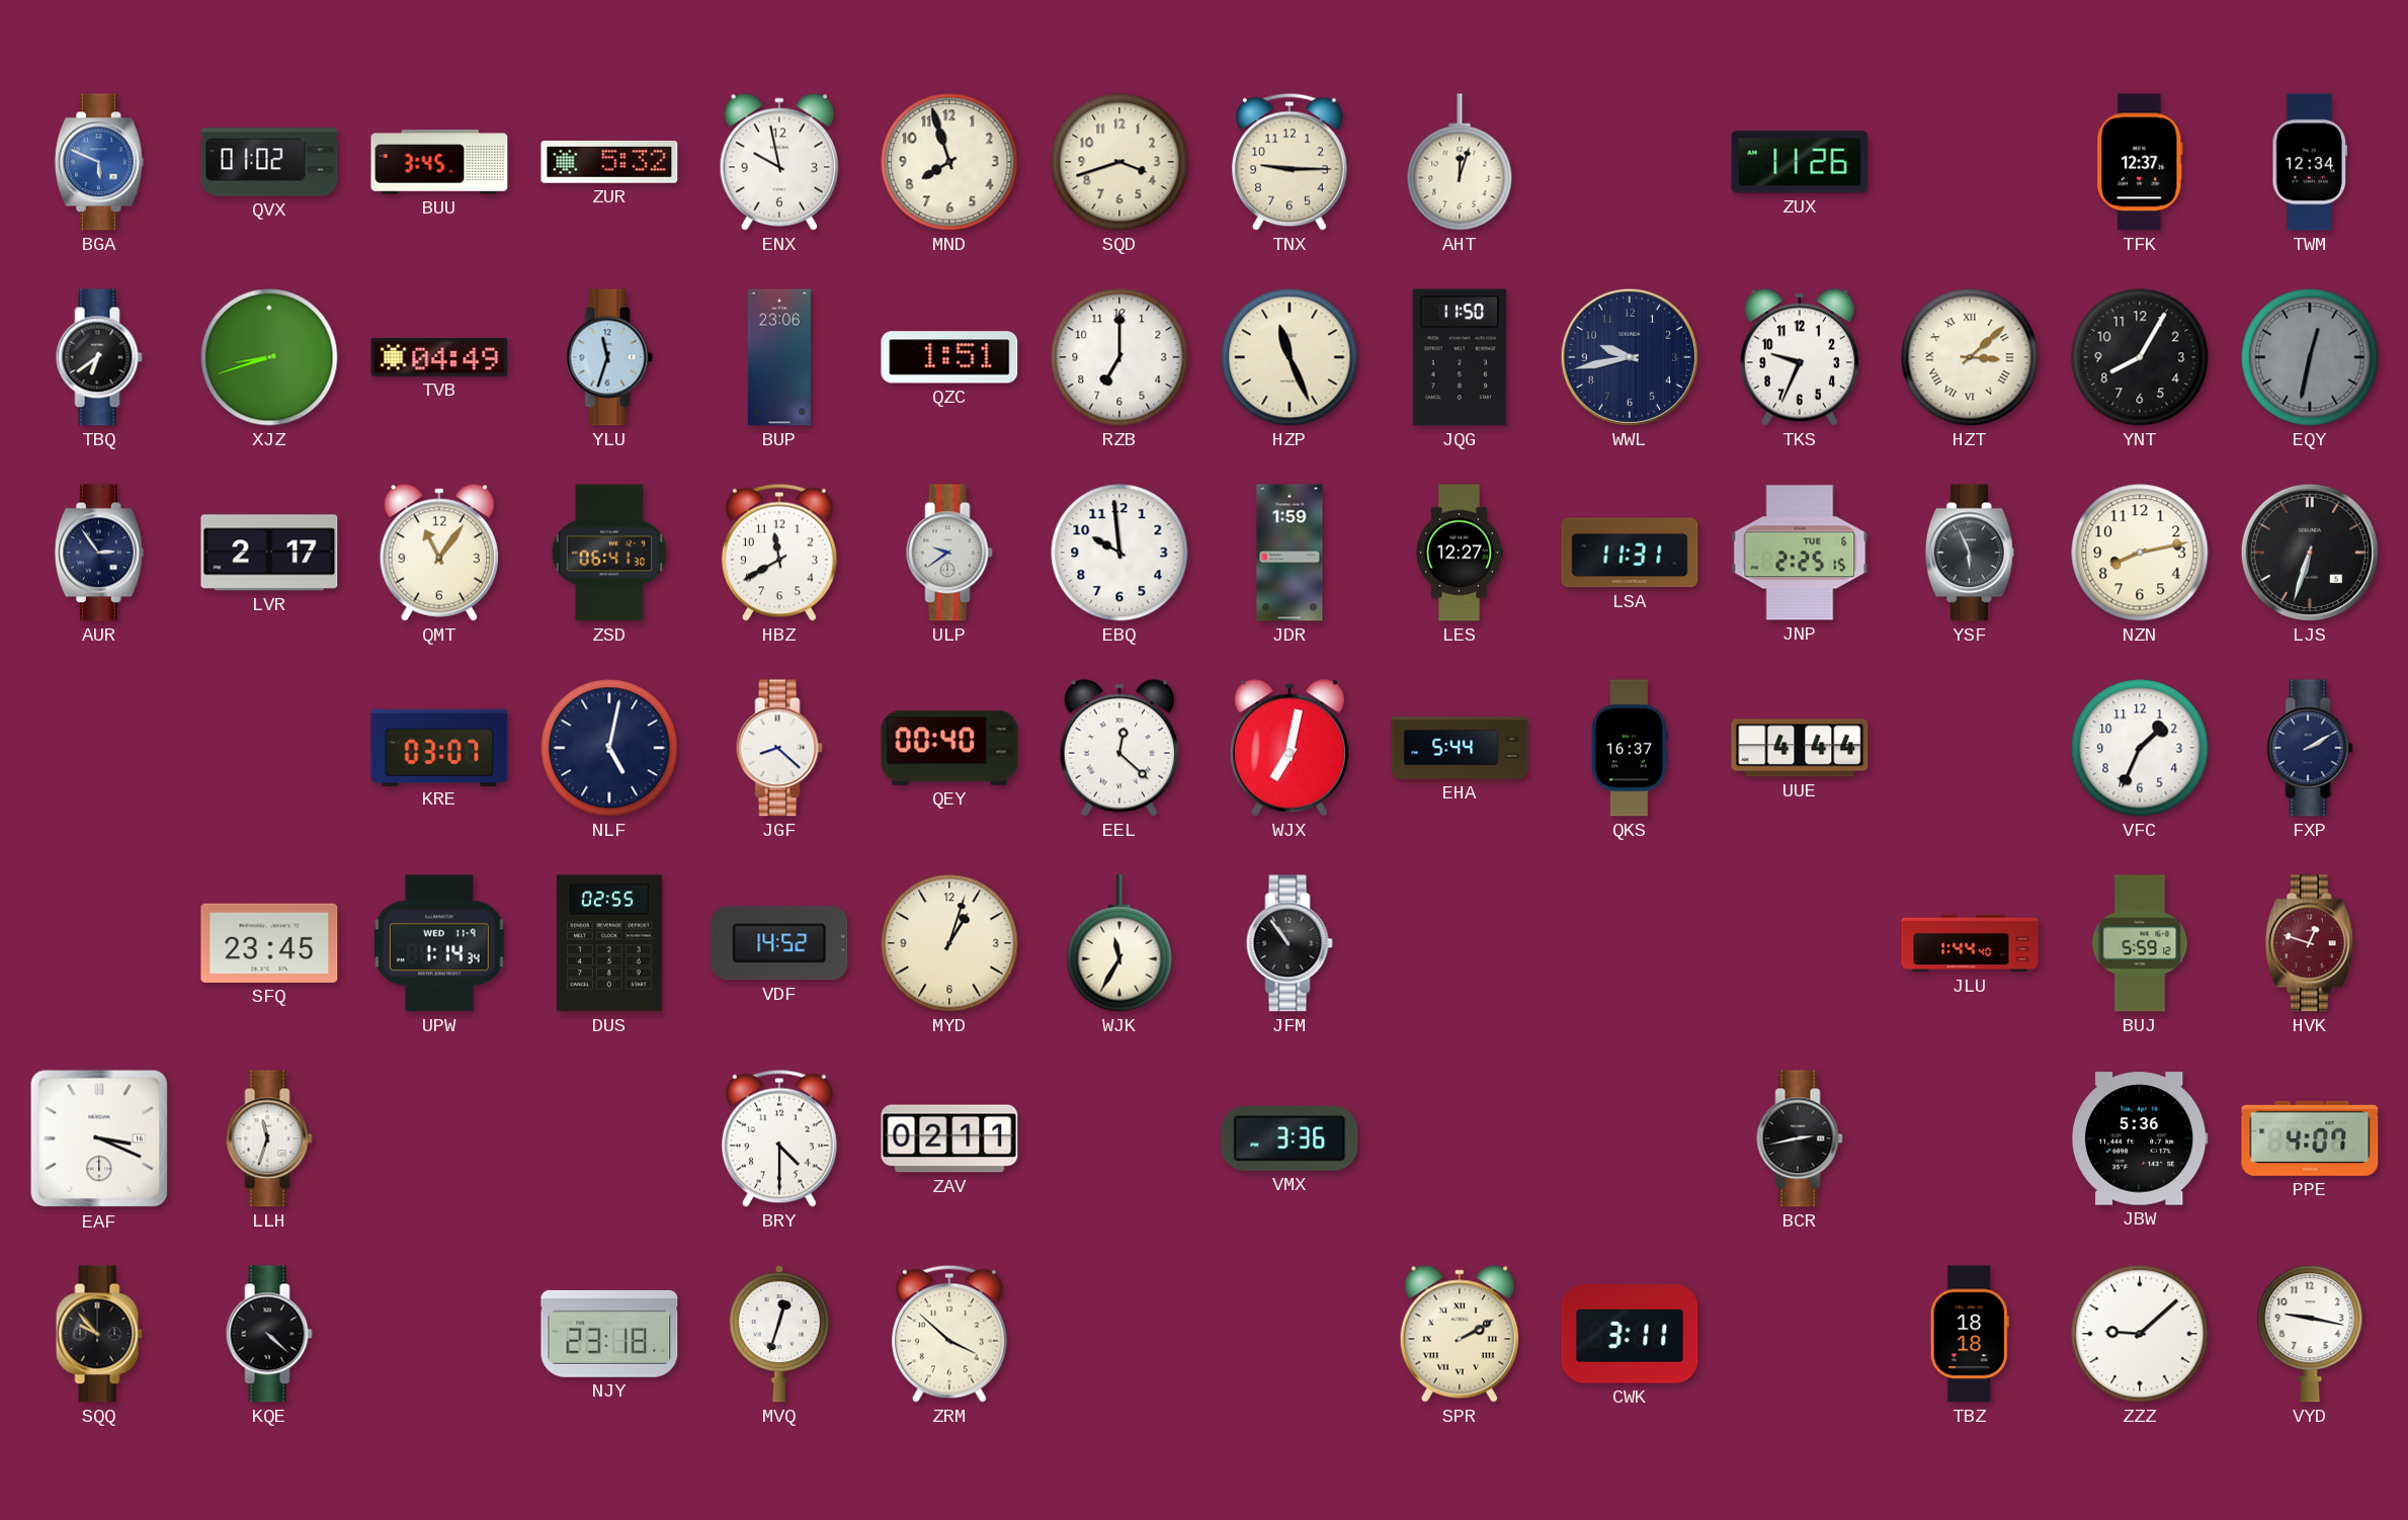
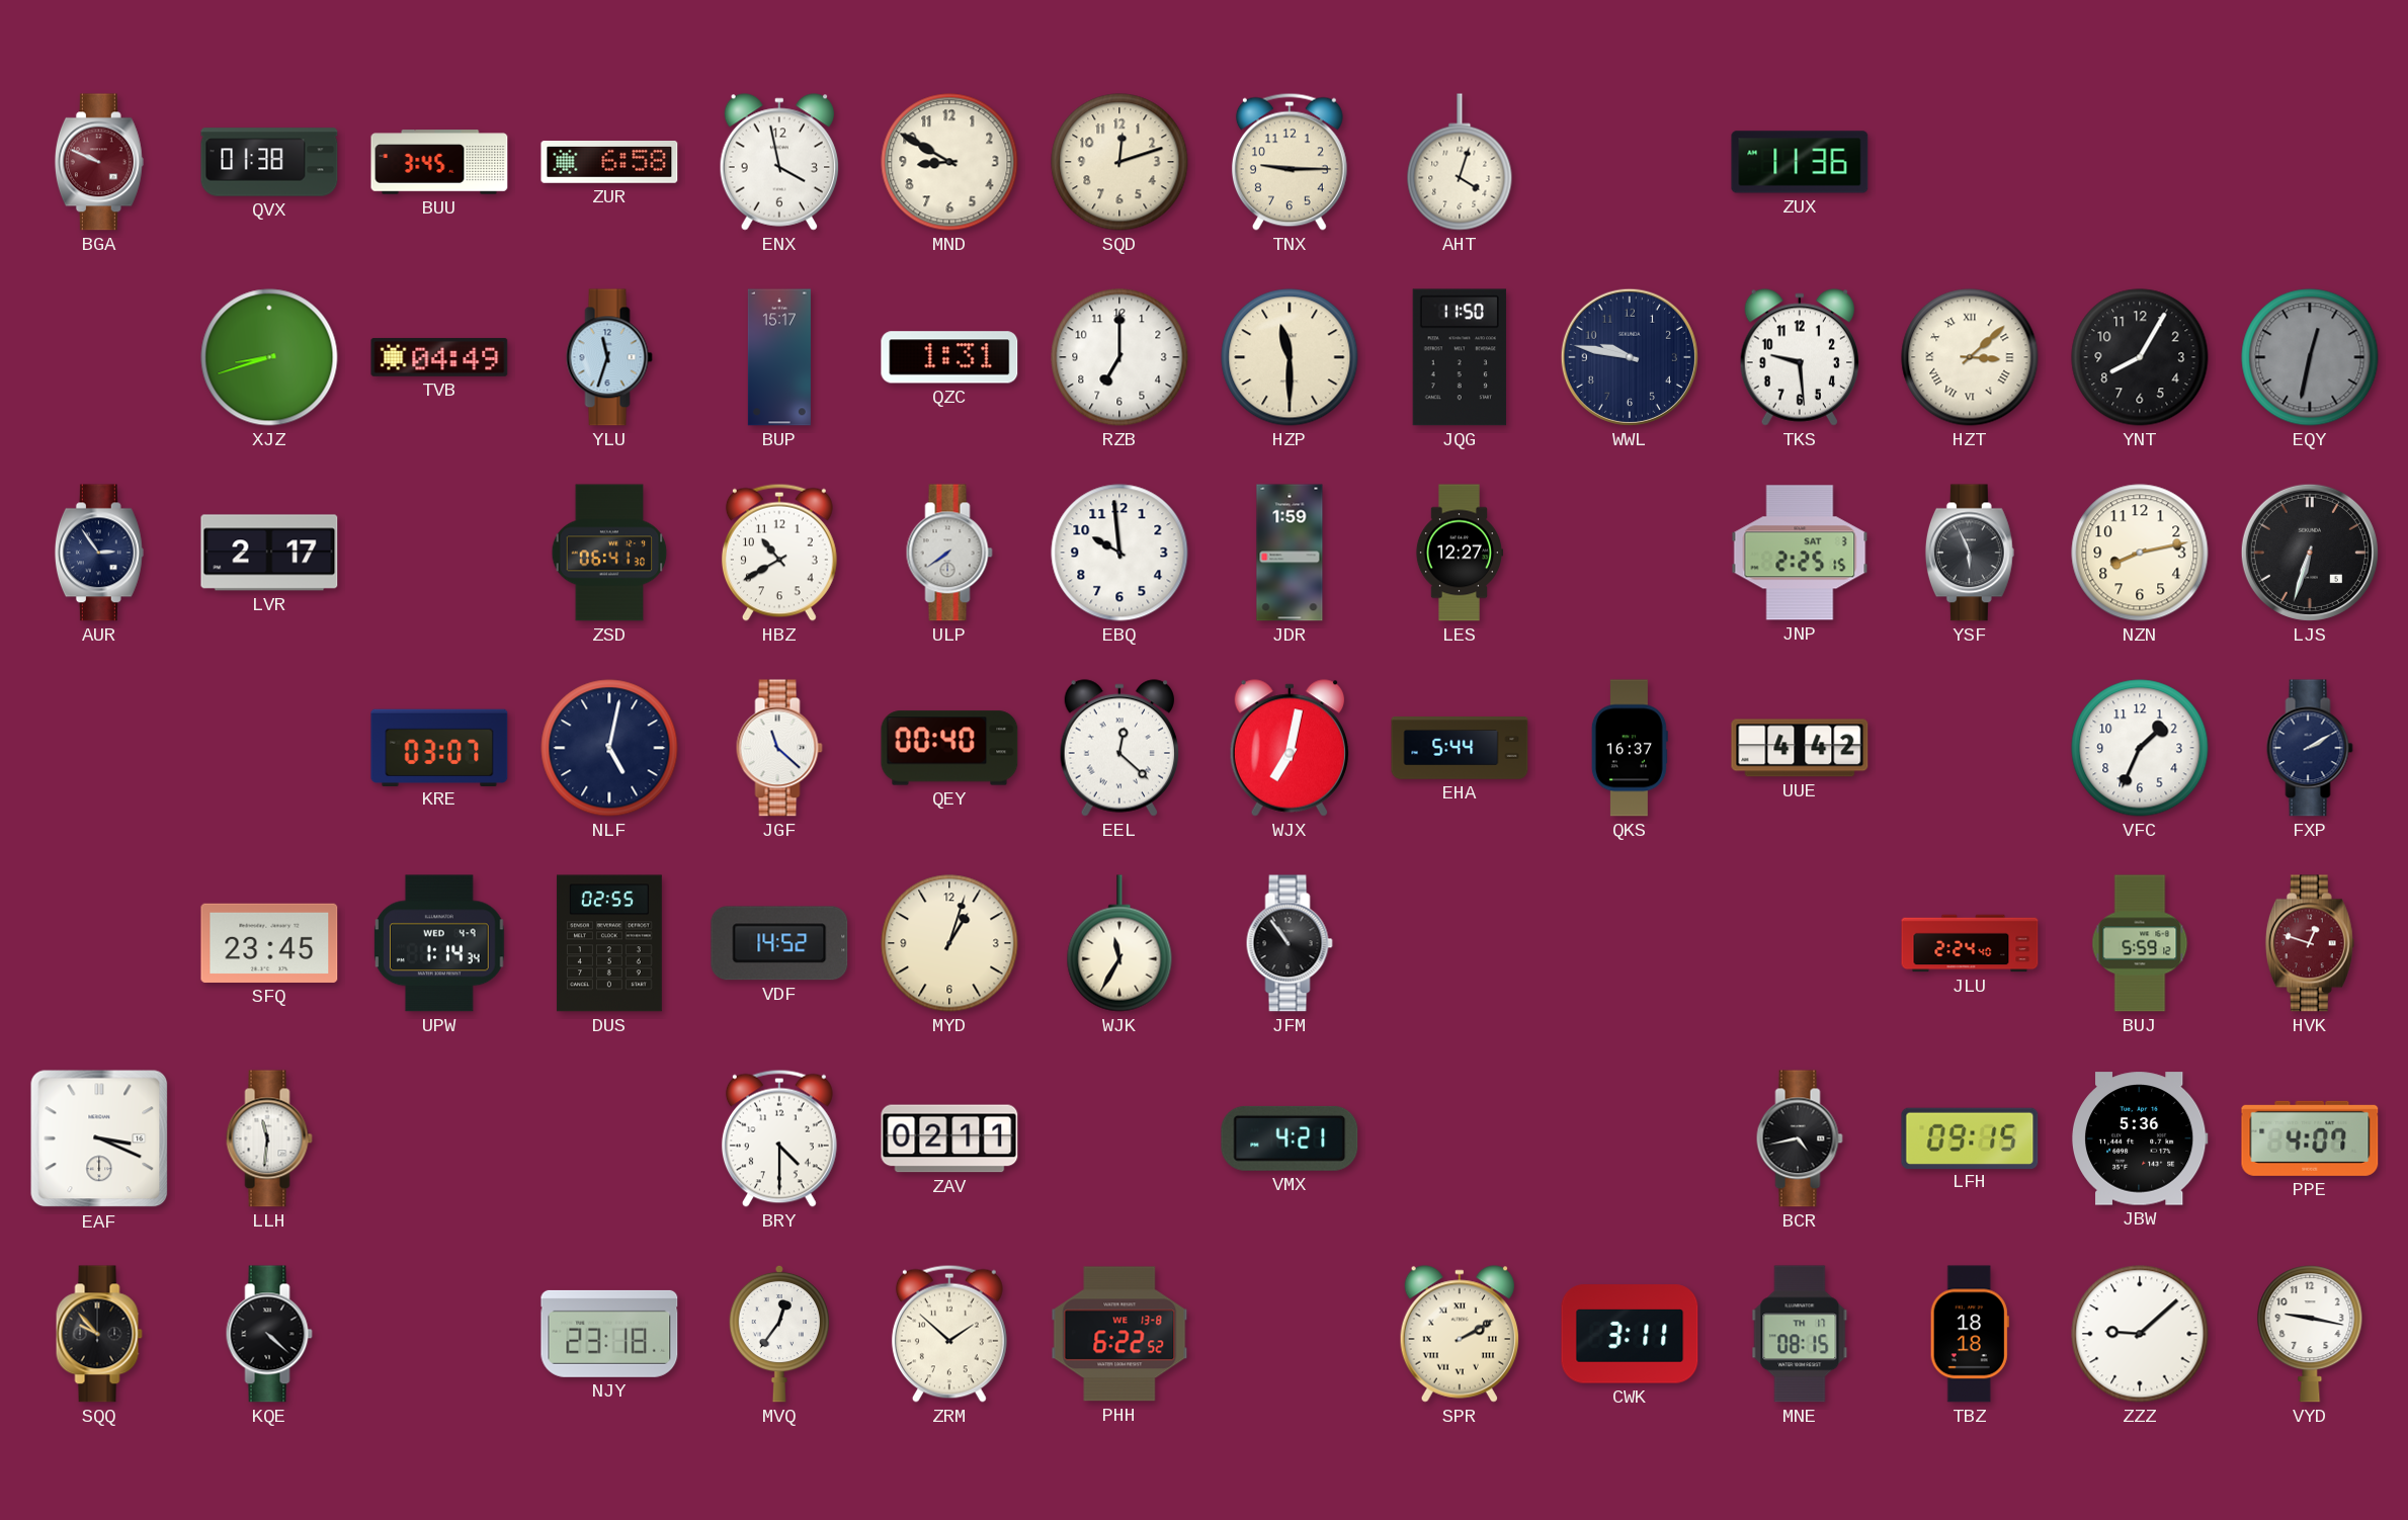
BGA: 5:49 -> 9:49
BGA dial: blue -> burgundy
QVX: 01:02 -> 01:38
ZUR: 5:32 -> 6:58
ENX: 9:58 -> 3:58
MND: 7:57 -> 8:50
SQD: 3:42 -> 12:12
AHT: 12:03 -> 4:03
ZUX: 11:26 -> 11:36
TFK: 12:37 -> none
TWM: 12:34 -> none
TBQ: 6:39 -> none
BUP: 23:06 -> 15:17
QZC: 1:51 -> 1:31
HZP: 11:26 -> 11:30
WWL: 9:43 -> 9:47
TKS: 9:34 -> 9:29
QMT: 11:06 -> none
HBZ: 11:40 -> 10:40
ULP: 9:39 -> 7:39
LSA: 11:31 -> none
JNP date: TUE 6 -> SAT 3
JGF: 8:22 -> 11:22
UUE: 4:44 -> 4:42
UPW date: WED 11-9 -> WED 4-9
JLU: 1:44 -> 2:24
LLH: 11:33 -> 11:31
VMX: 3:36 -> 4:21
BCR: 2:43 -> 4:43
LFH: none -> 09:15
MVQ: 12:33 -> 12:36
ZRM: 3:52 -> 1:52
PHH: none -> 6:22
MNE: none -> 08:15
